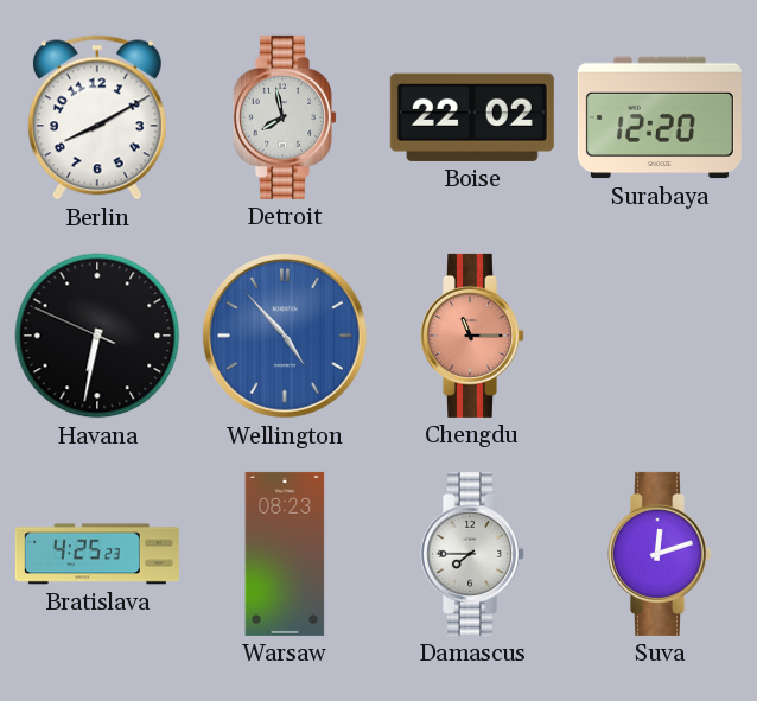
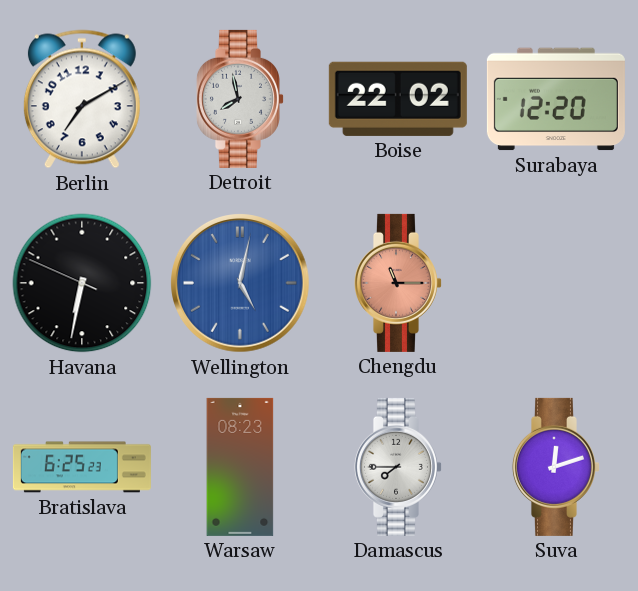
Berlin: 8:10 -> 7:10
Wellington: 4:53 -> 5:02
Bratislava: 4:25 -> 6:25
